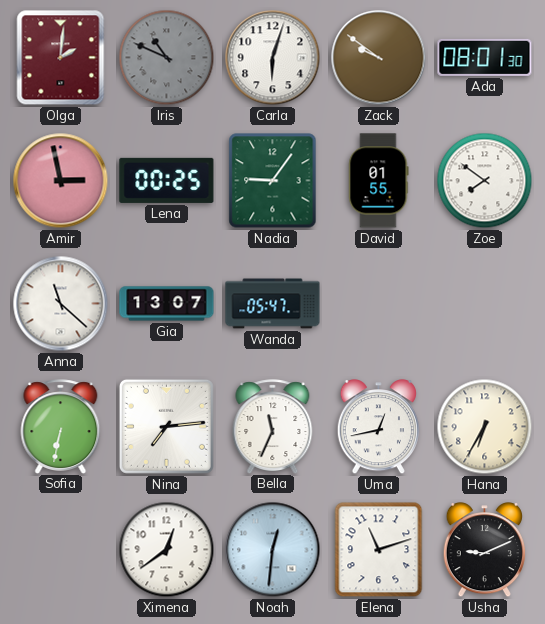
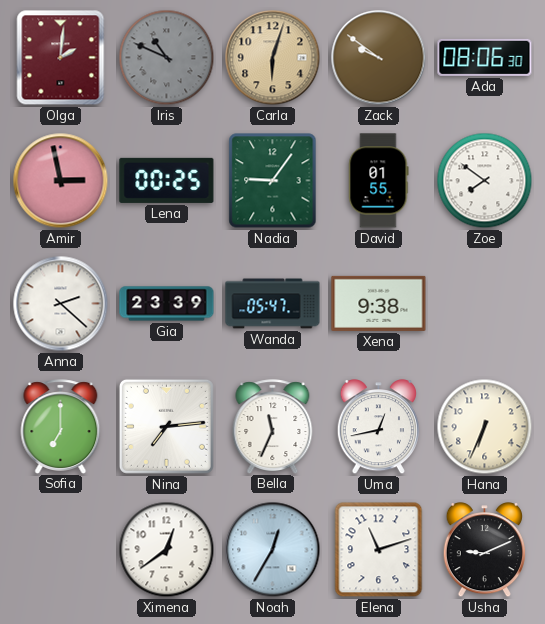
Carla dial: white -> champagne
Ada: 08:01 -> 08:06
Anna: 11:22 -> 2:22
Gia: 13:07 -> 23:39
Xena: none -> 9:38
Sofia: 6:32 -> 7:00
Hana: 6:35 -> 6:34
Noah: 12:31 -> 12:35
